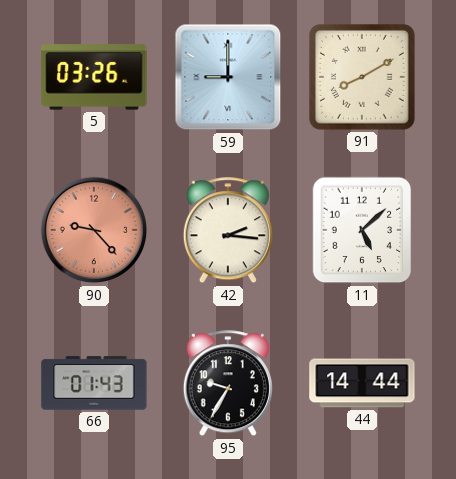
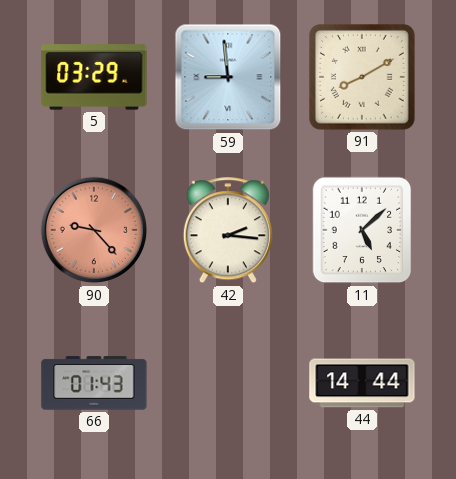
5: 03:26 -> 03:29
59: 9:00 -> 8:59
95: 9:35 -> none
